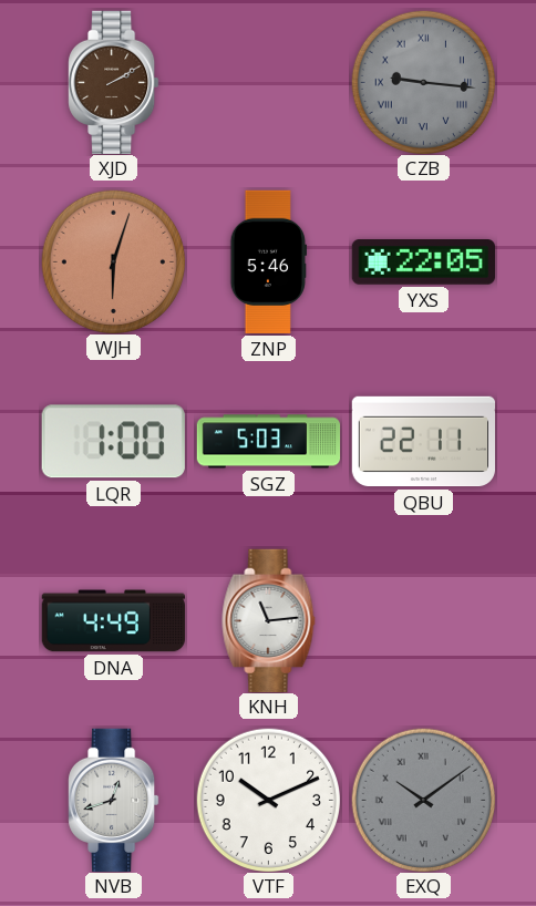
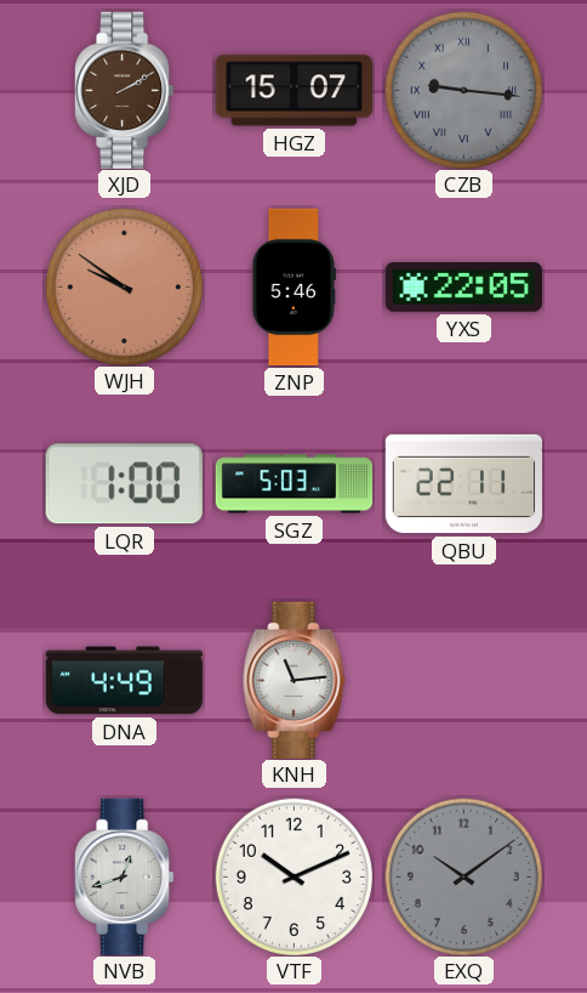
HGZ: none -> 15:07
WJH: 6:03 -> 9:51
EXQ numerals: Roman -> Arabic
